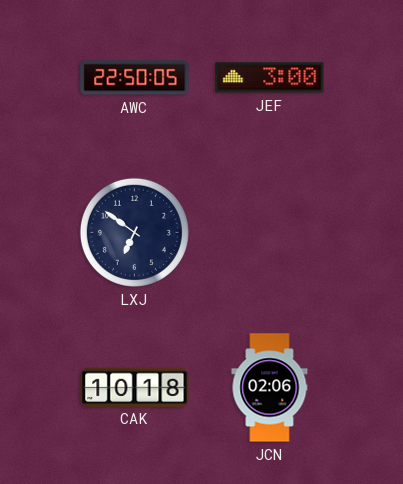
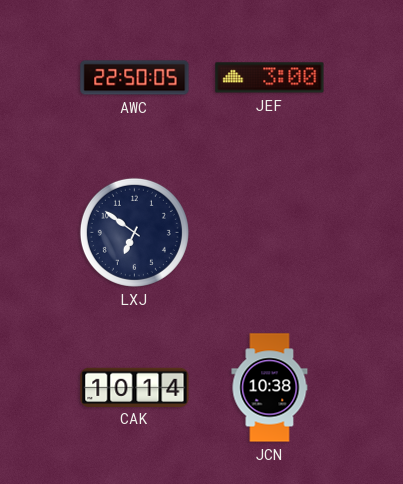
CAK: 10:18 -> 10:14
JCN: 02:06 -> 10:38
